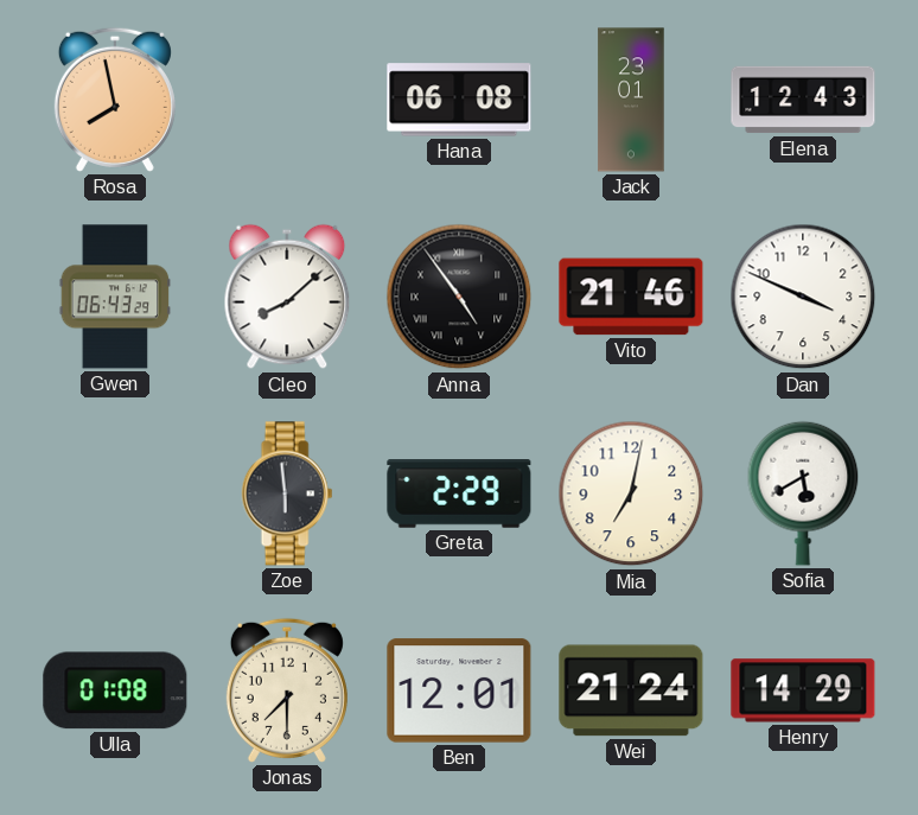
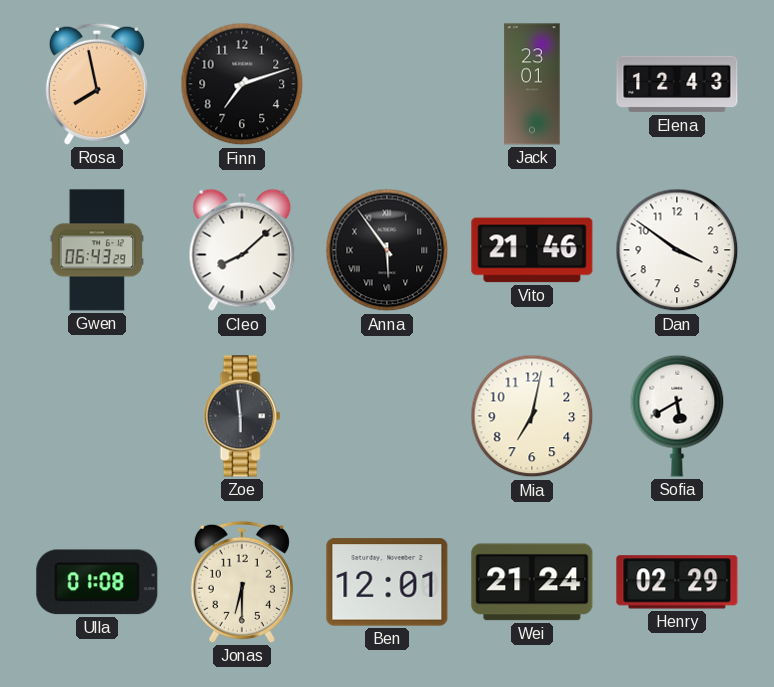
Finn: none -> 7:12
Hana: 06:08 -> none
Anna: 4:54 -> 5:54
Dan: 3:49 -> 3:51
Greta: 2:29 -> none
Jonas: 7:30 -> 6:30
Henry: 14:29 -> 02:29
